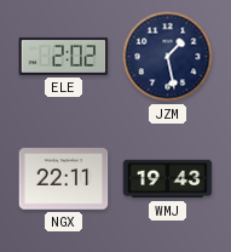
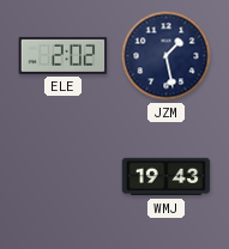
NGX: 22:11 -> none
